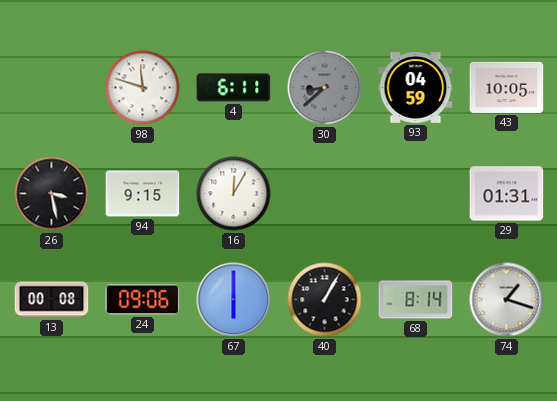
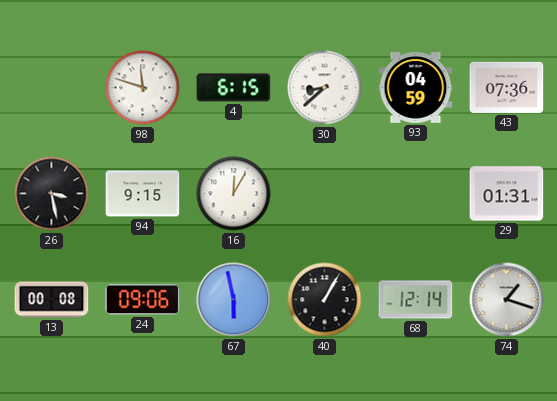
4: 6:11 -> 6:15
30 dial: grey -> white
43: 10:05 -> 07:36
67: 6:00 -> 5:58
68: 8:14 -> 12:14
